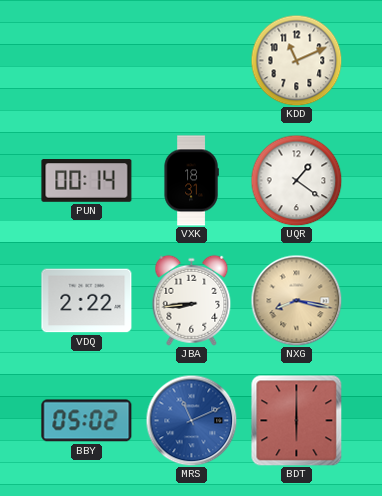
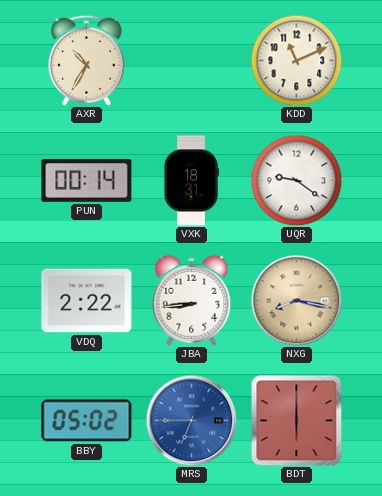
AXR: none -> 10:35
UQR: 1:21 -> 9:21
MRS: 11:11 -> 6:45
